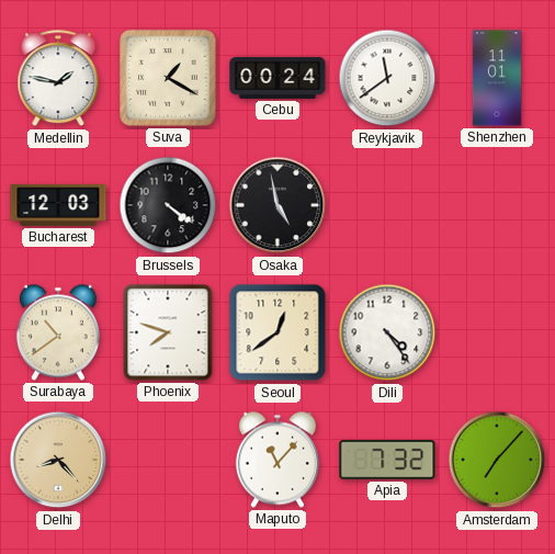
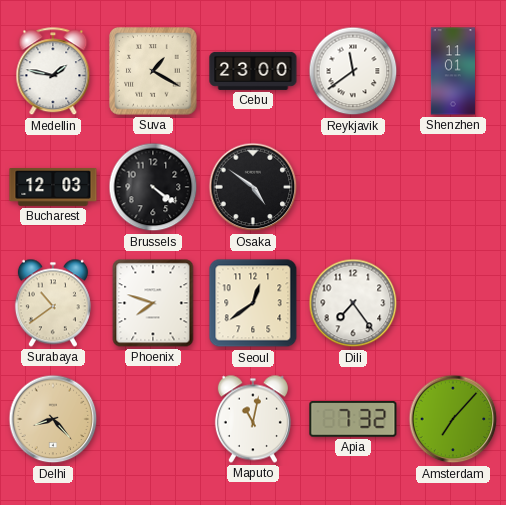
Cebu: 00:24 -> 23:00
Osaka: 4:58 -> 4:51
Dili: 4:24 -> 7:24
Maputo: 11:07 -> 11:02
